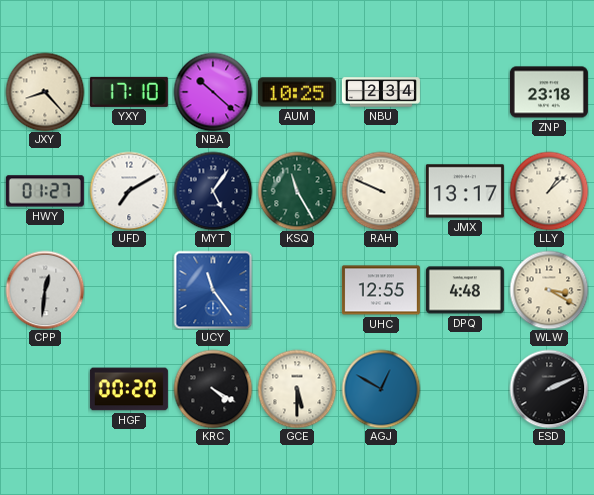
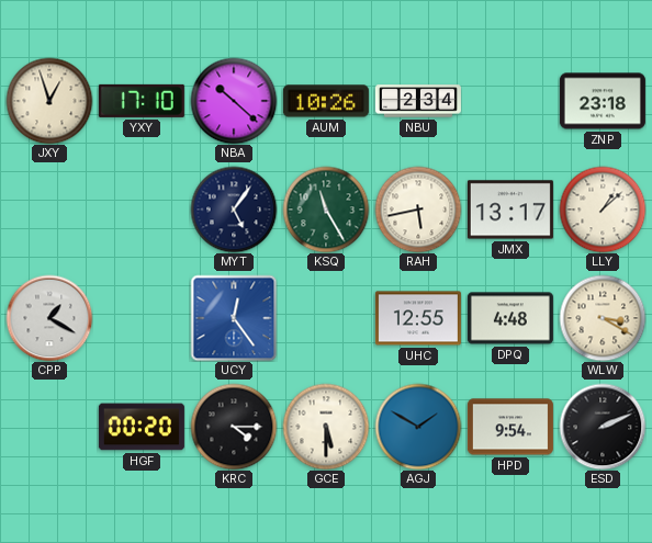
JXY: 8:23 -> 12:57
AUM: 10:25 -> 10:26
HWY: 01:27 -> none
UFD: 7:10 -> none
RAH: 9:49 -> 5:43
CPP: 12:31 -> 1:20
UCY: 11:24 -> 12:24
KRC: 4:20 -> 4:15
AGJ: 12:50 -> 1:50
HPD: none -> 9:54
